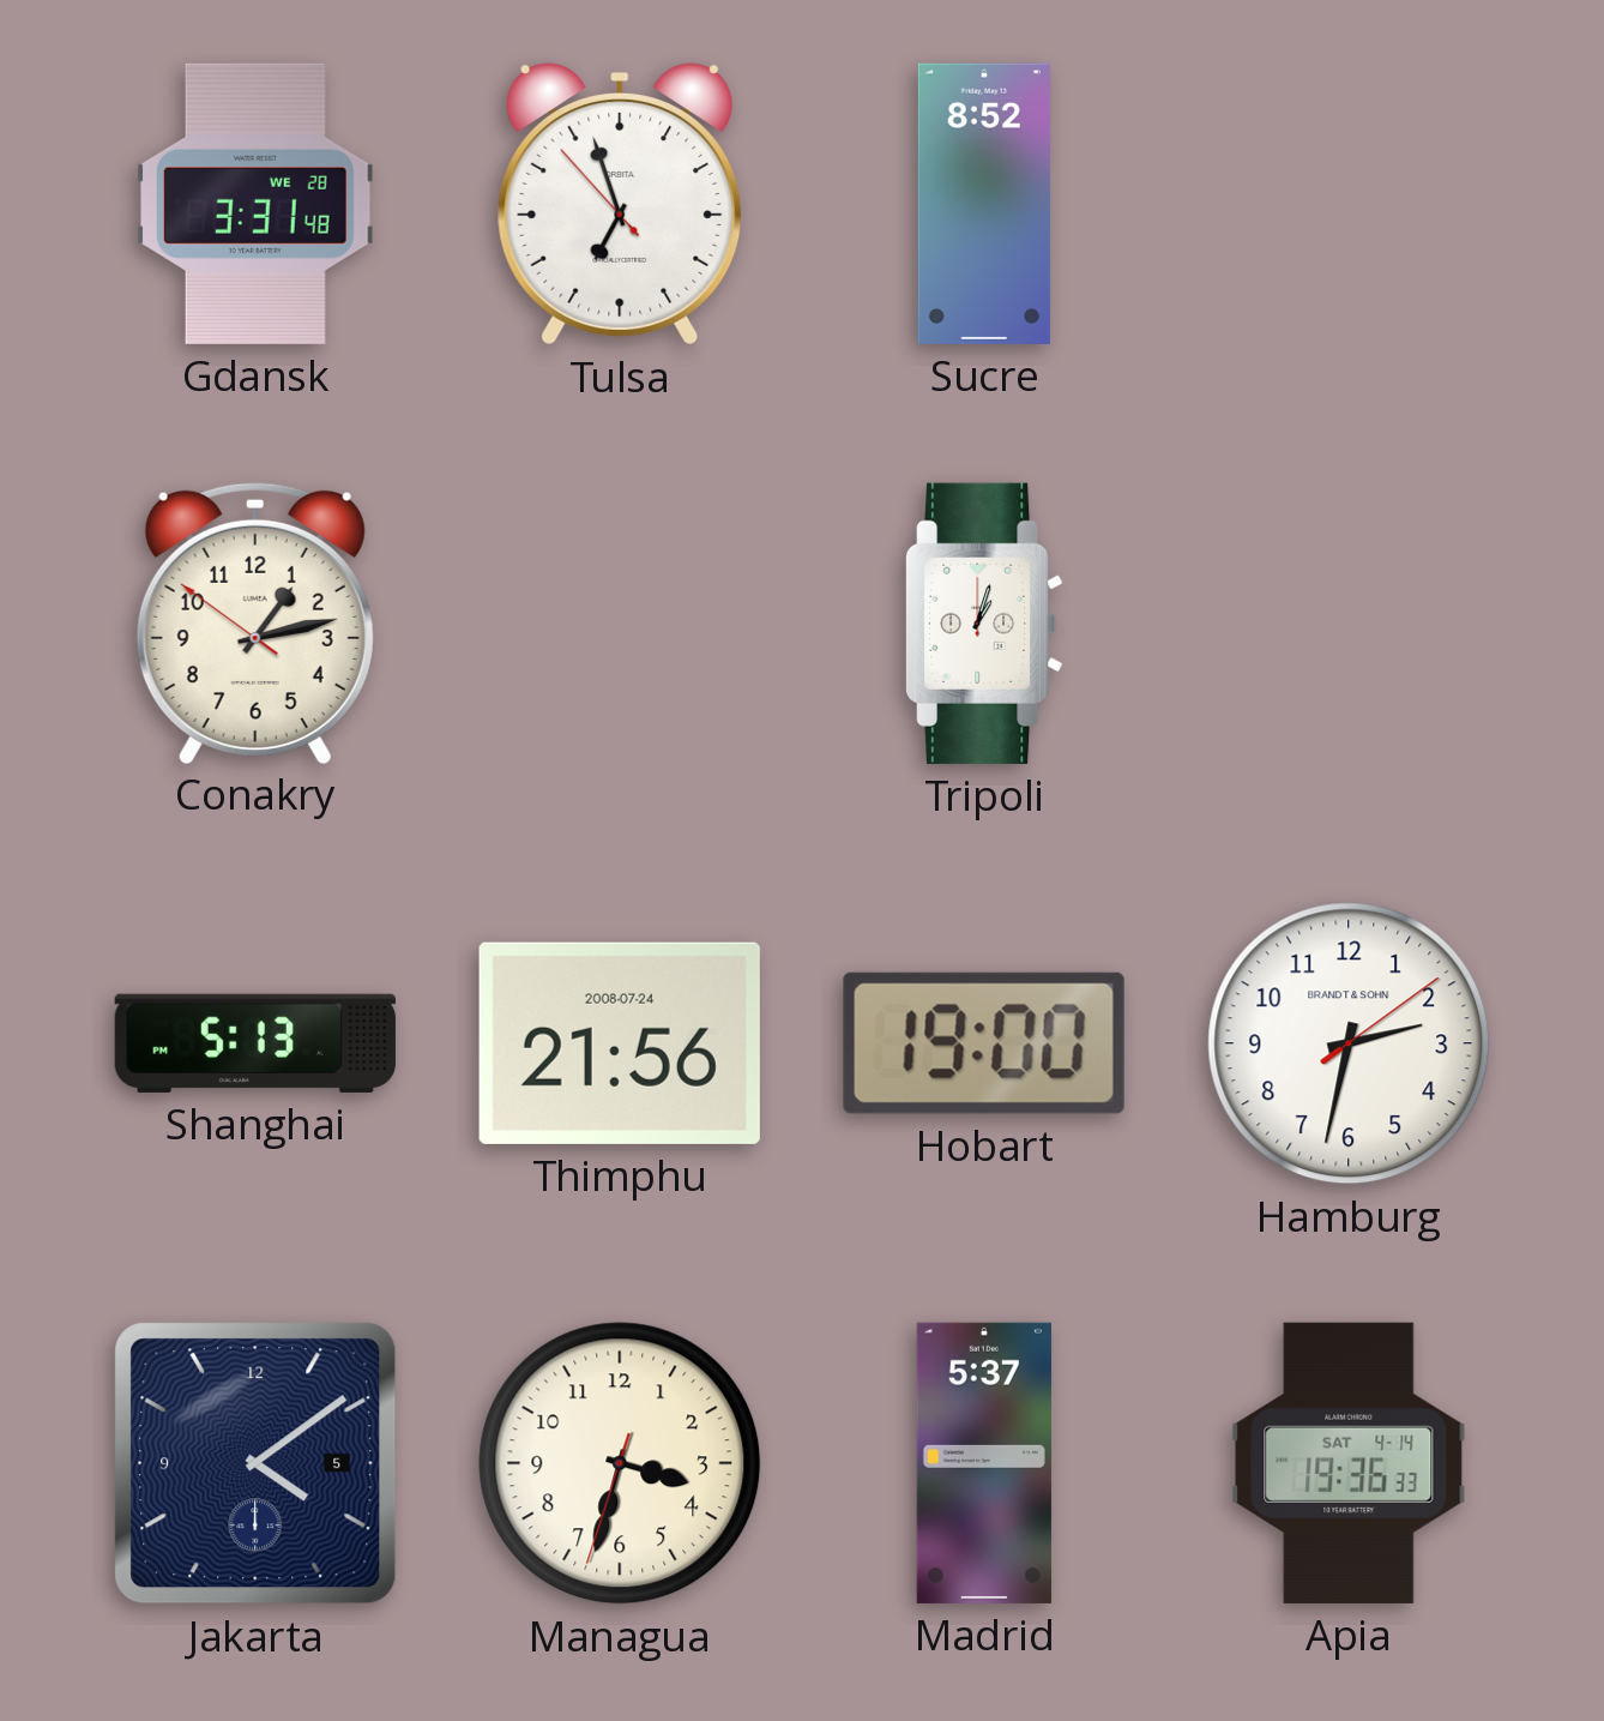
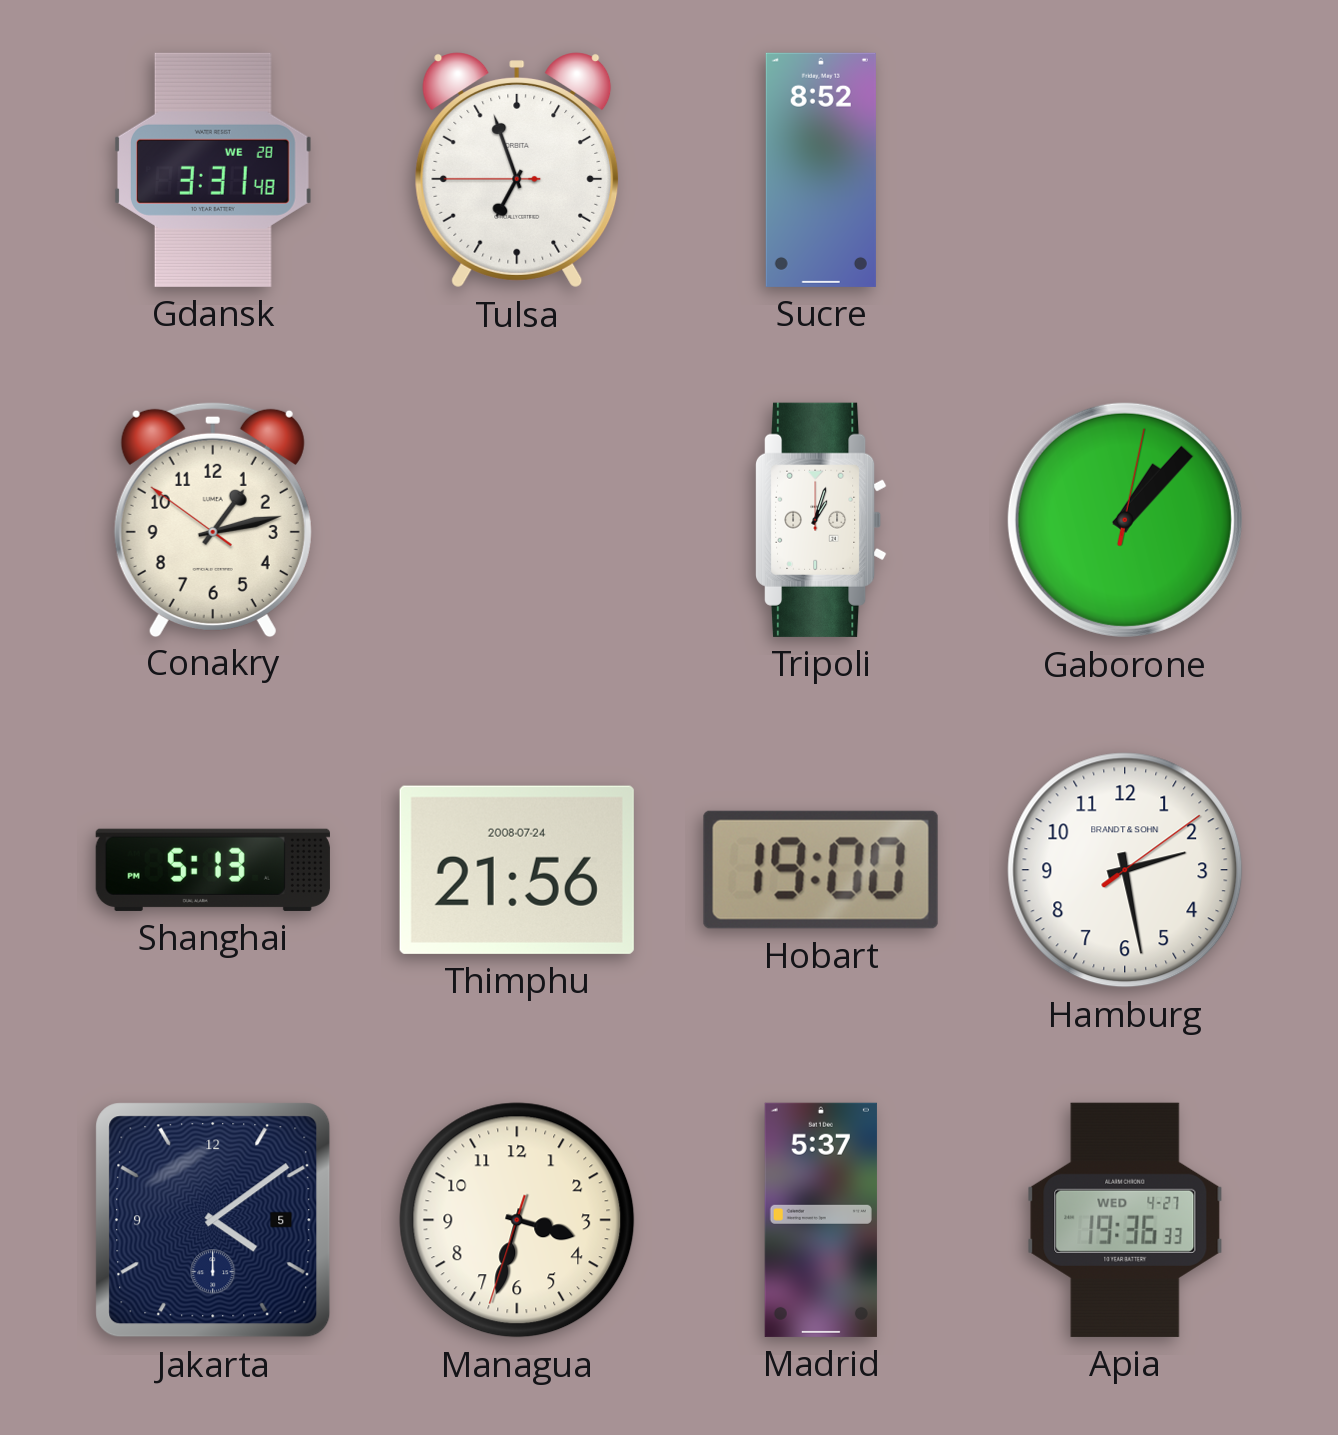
Tulsa: 6:56:53 -> 6:56:45
Gaborone: none -> 1:07
Hamburg: 2:32 -> 2:28
Apia date: SAT 4-14 -> WED 4-27
